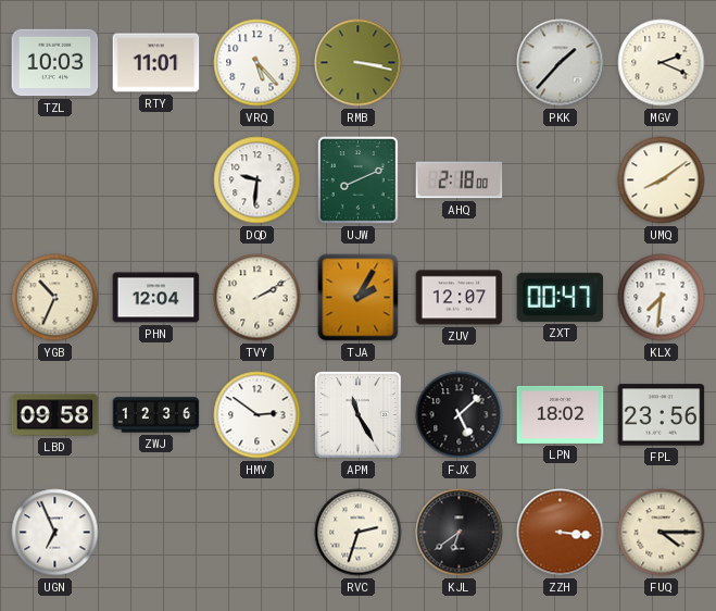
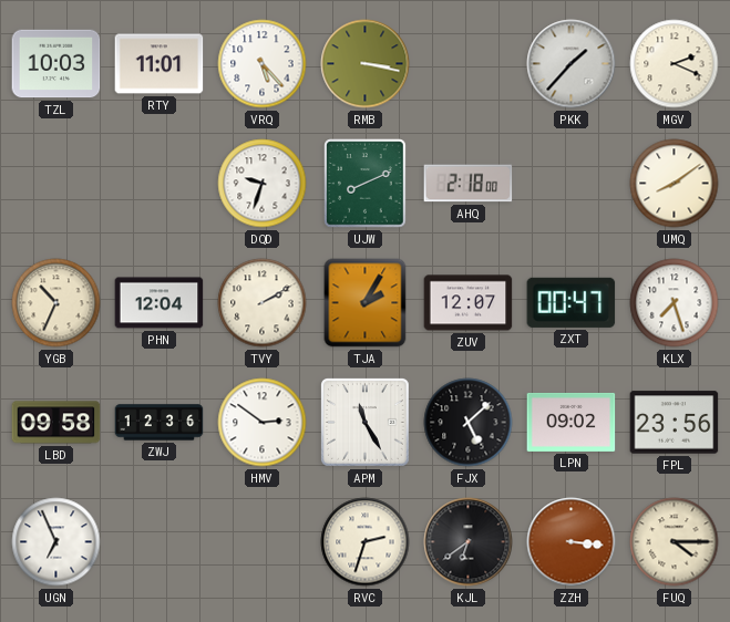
DQD: 9:31 -> 9:33
KLX: 7:31 -> 7:27
LPN: 18:02 -> 09:02
